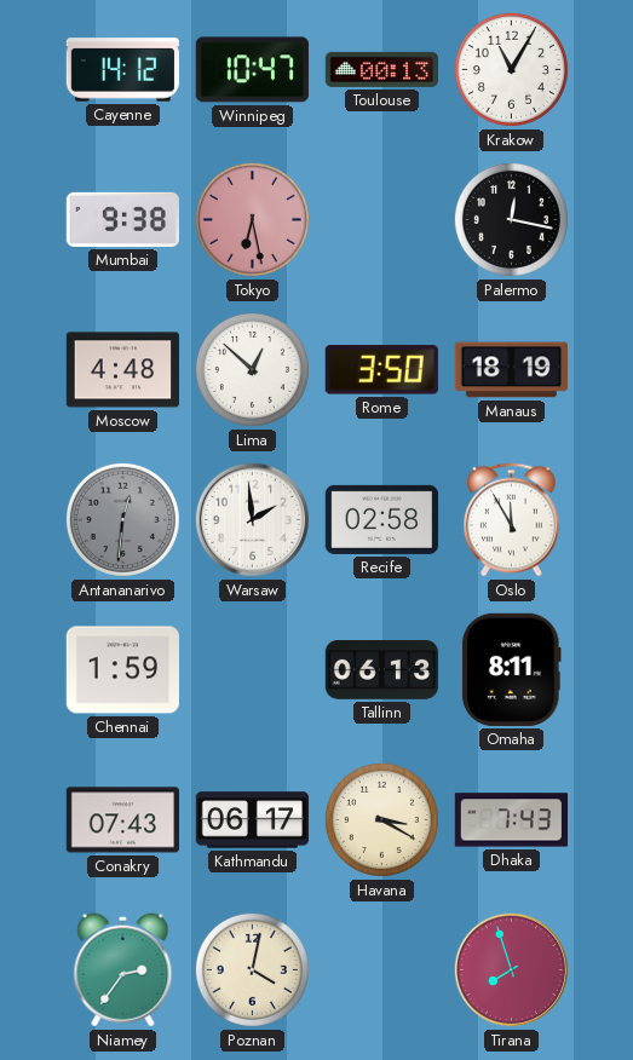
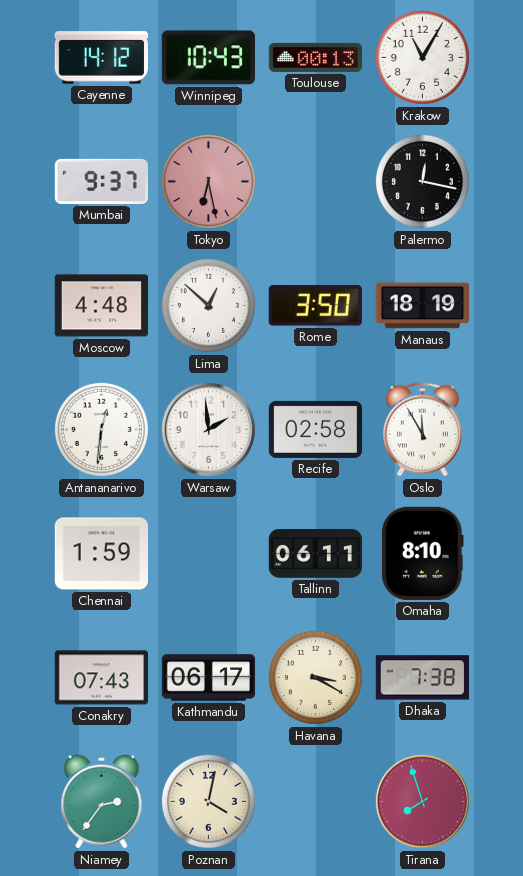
Winnipeg: 10:47 -> 10:43
Mumbai: 9:38 -> 9:37
Antananarivo dial: grey -> white
Tallinn: 06:13 -> 06:11
Omaha: 8:11 -> 8:10
Dhaka: 7:43 -> 7:38
